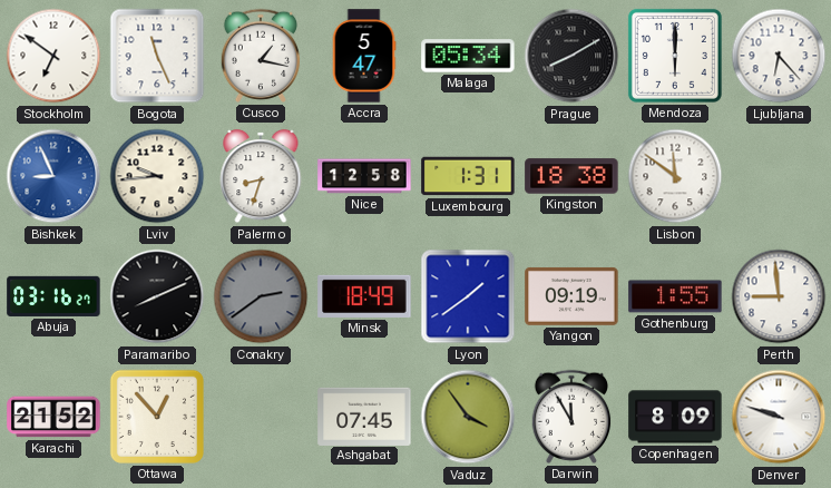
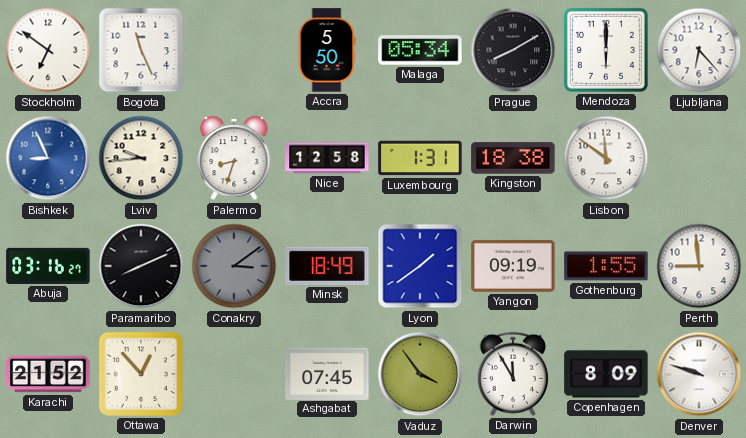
Cusco: 1:17 -> none
Accra: 5:47 -> 5:50
Conakry: 2:39 -> 3:09
